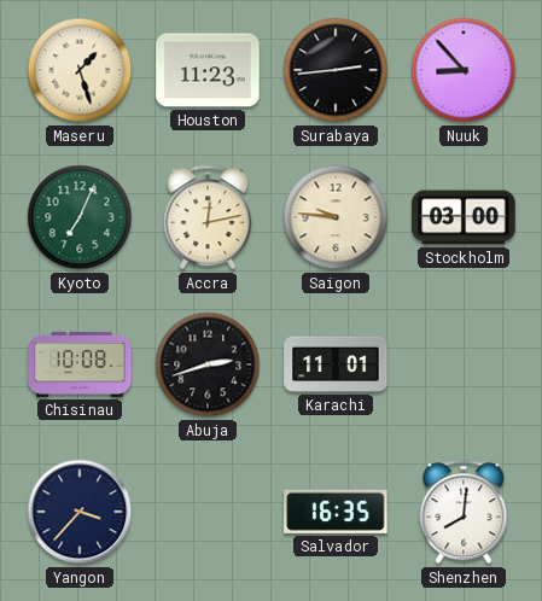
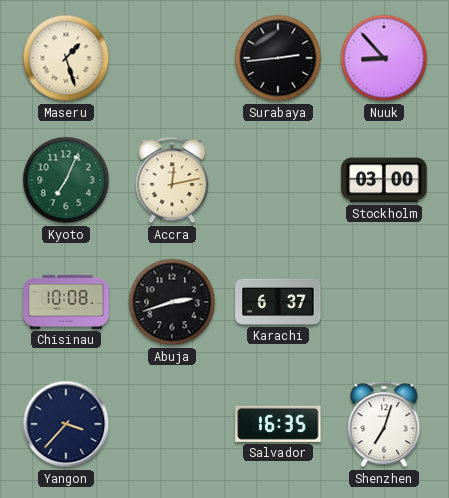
Houston: 11:23 -> none
Saigon: 9:46 -> none
Karachi: 11:01 -> 6:37
Shenzhen: 8:01 -> 7:03
